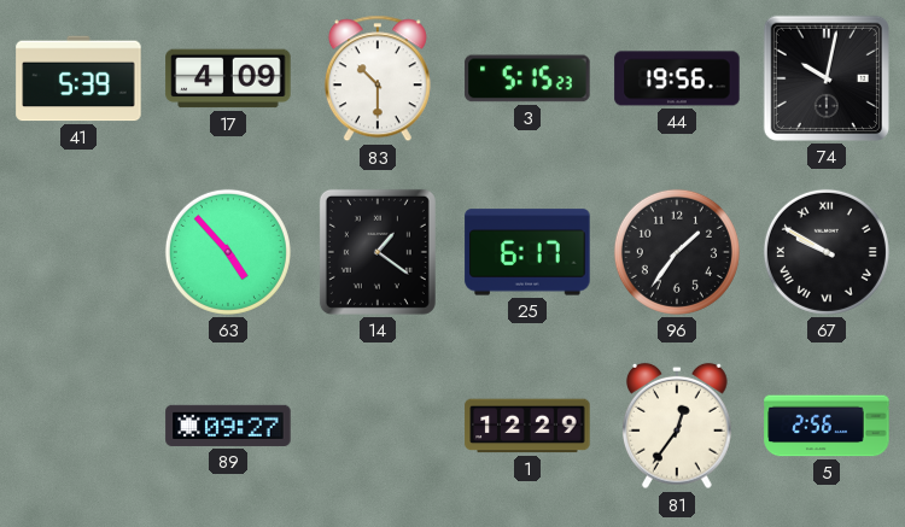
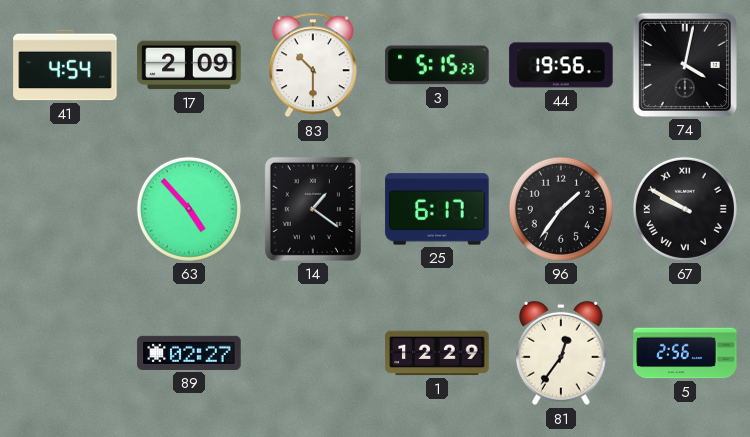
41: 5:39 -> 4:54
17: 4:09 -> 2:09
74: 10:02 -> 4:02
89: 09:27 -> 02:27
